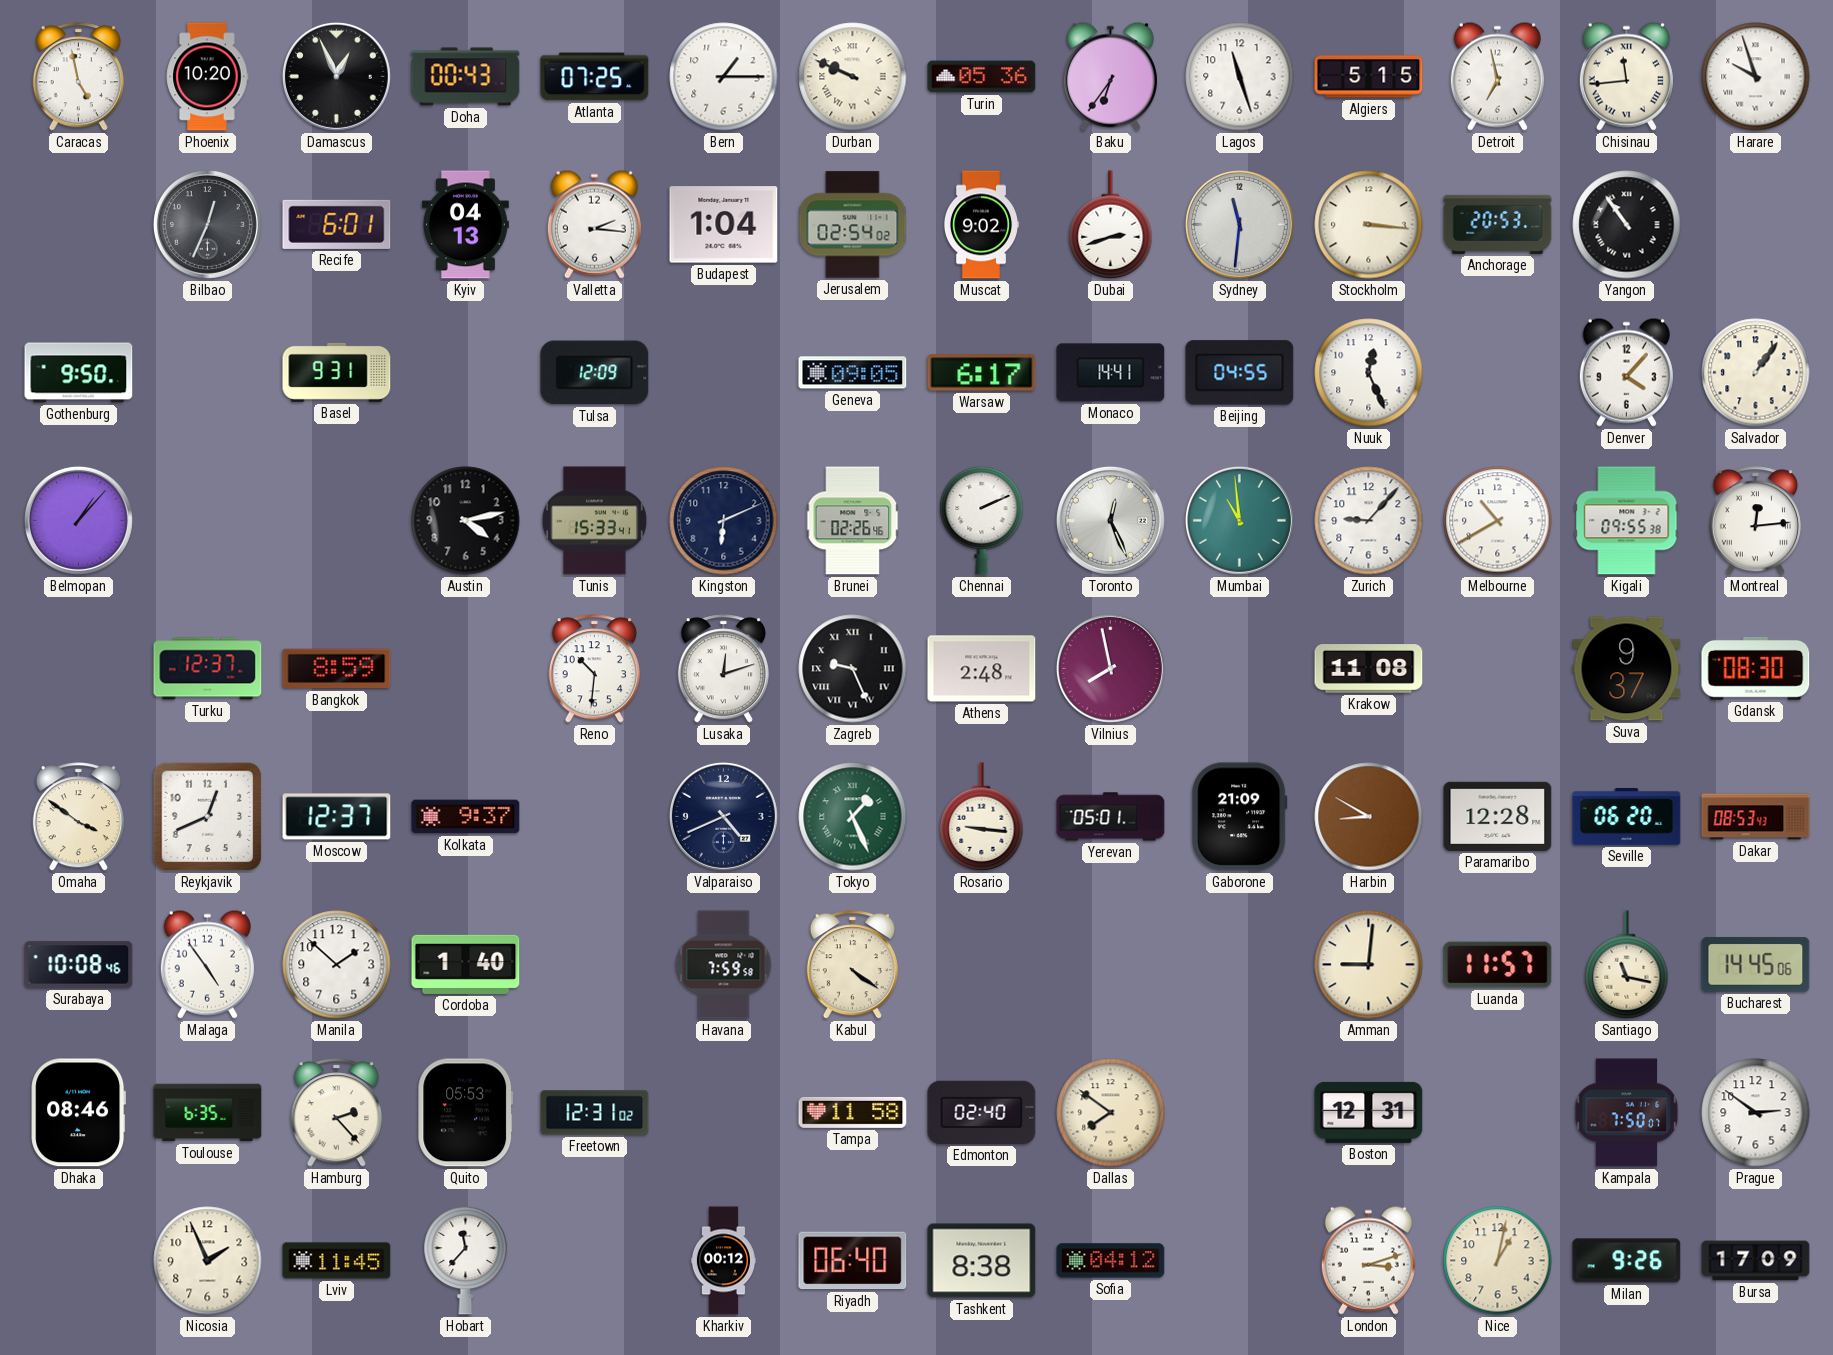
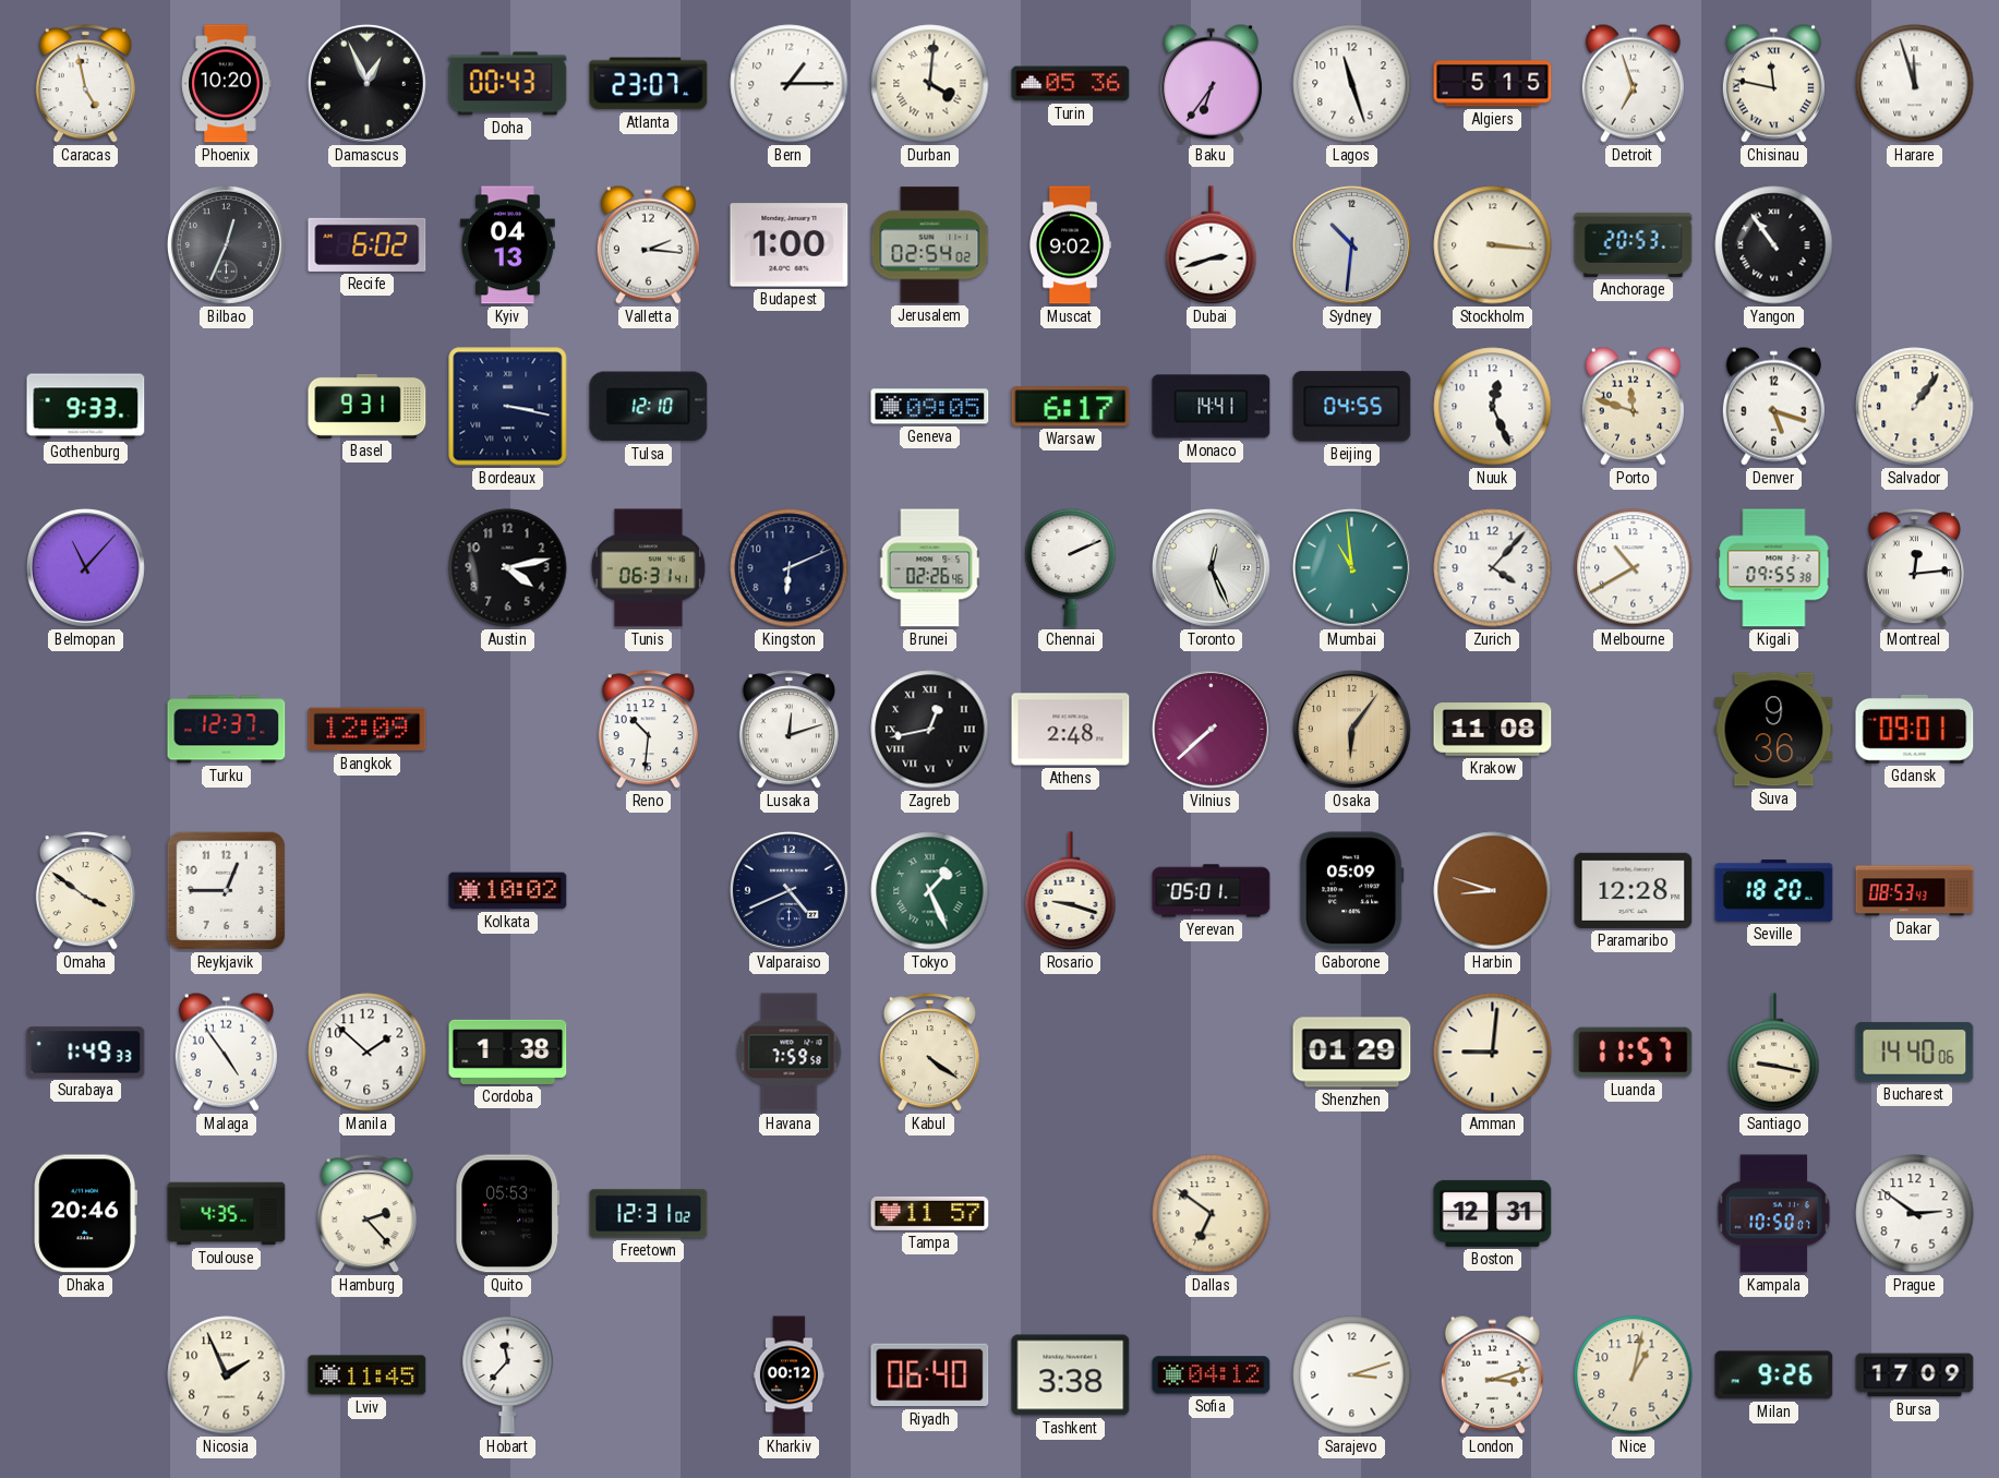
Atlanta: 07:25 -> 23:07
Durban: 9:49 -> 4:01
Detroit: 6:58 -> 6:57
Chisinau: 11:44 -> 11:47
Harare: 9:57 -> 11:57
Recife: 6:01 -> 6:02
Budapest: 1:04 -> 1:00
Sydney: 11:31 -> 10:31
Gothenburg: 9:50 -> 9:33
Bordeaux: none -> 3:17
Tulsa: 12:09 -> 12:10
Porto: none -> 11:48
Denver: 4:07 -> 5:18
Belmopan: 1:07 -> 11:07
Tunis: 15:33 -> 06:31
Zurich: 9:07 -> 4:07
Bangkok: 8:59 -> 12:09
Zagreb: 9:26 -> 12:43
Vilnius: 7:58 -> 7:38
Osaka: none -> 6:06
Suva: 9:37 -> 9:36
Gdansk: 08:30 -> 09:01
Reykjavik: 12:41 -> 12:45
Moscow: 12:37 -> none
Kolkata: 9:37 -> 10:02
Rosario: 9:16 -> 9:18
Gaborone: 21:09 -> 05:09
Harbin: 8:50 -> 8:48
Seville: 06:20 -> 18:20
Surabaya: 10:08 -> 1:49
Cordoba: 1:40 -> 1:38
Shenzhen: none -> 01:29
Santiago: 11:17 -> 9:17
Bucharest: 14:45 -> 14:40
Dhaka: 08:46 -> 20:46
Toulouse: 6:35 -> 4:35
Tampa: 11:58 -> 11:57
Edmonton: 02:40 -> none
Dallas: 7:51 -> 6:51
Kampala: 7:50 -> 10:50
Tashkent: 8:38 -> 3:38
Sarajevo: none -> 3:12
